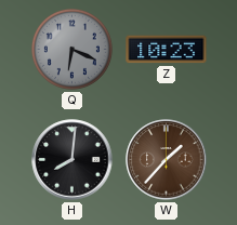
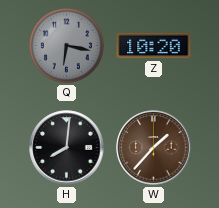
Q: 6:19 -> 6:17
Z: 10:23 -> 10:20
